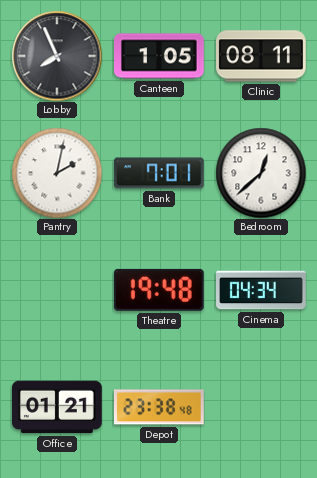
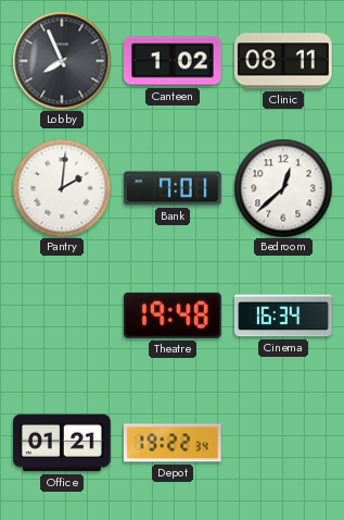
Canteen: 1:05 -> 1:02
Pantry: 2:02 -> 2:01
Cinema: 04:34 -> 16:34
Depot: 23:38 -> 19:22
